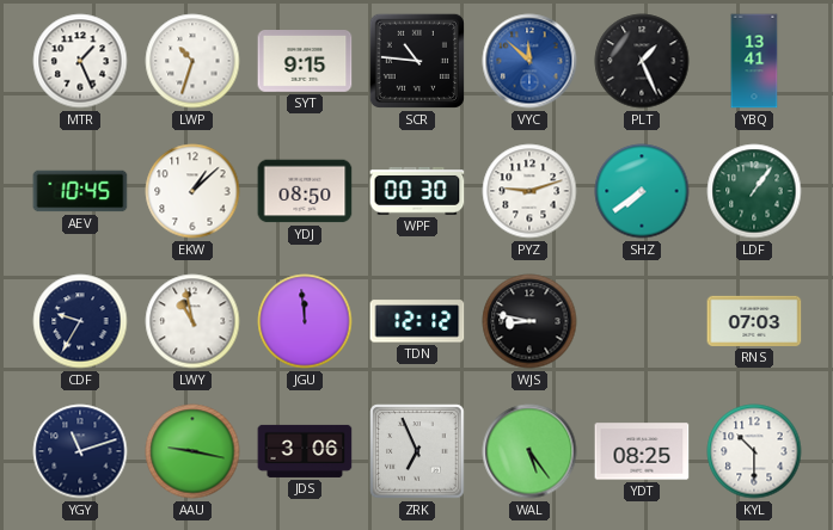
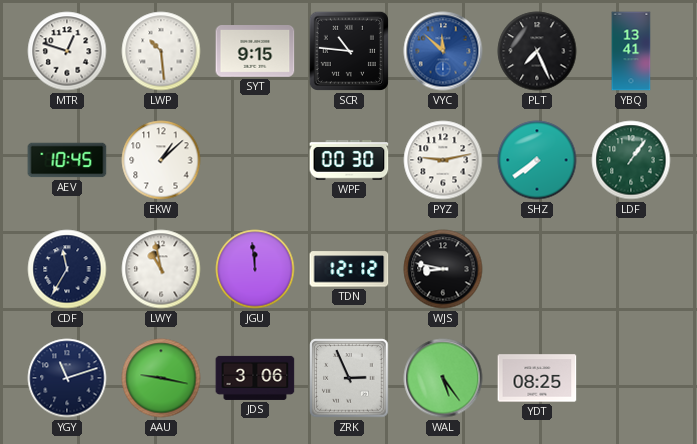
MTR: 1:26 -> 12:48
LWP: 10:33 -> 10:29
PLT: 1:26 -> 7:26
YDJ: 08:50 -> none
PYZ: 9:12 -> 9:13
CDF: 9:35 -> 11:35
RNS: 07:03 -> none
ZRK: 6:56 -> 2:56
KYL: 10:30 -> none
